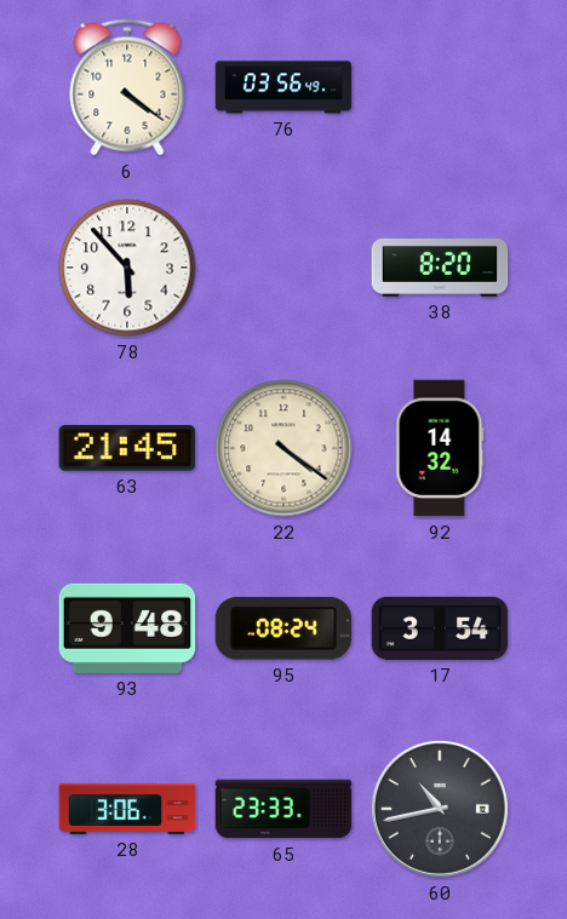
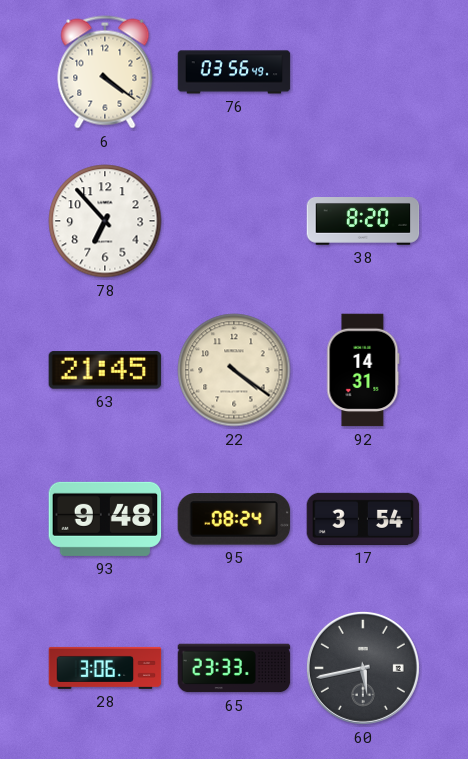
78: 5:53 -> 6:53
92: 14:32 -> 14:31
60: 10:43 -> 5:43
